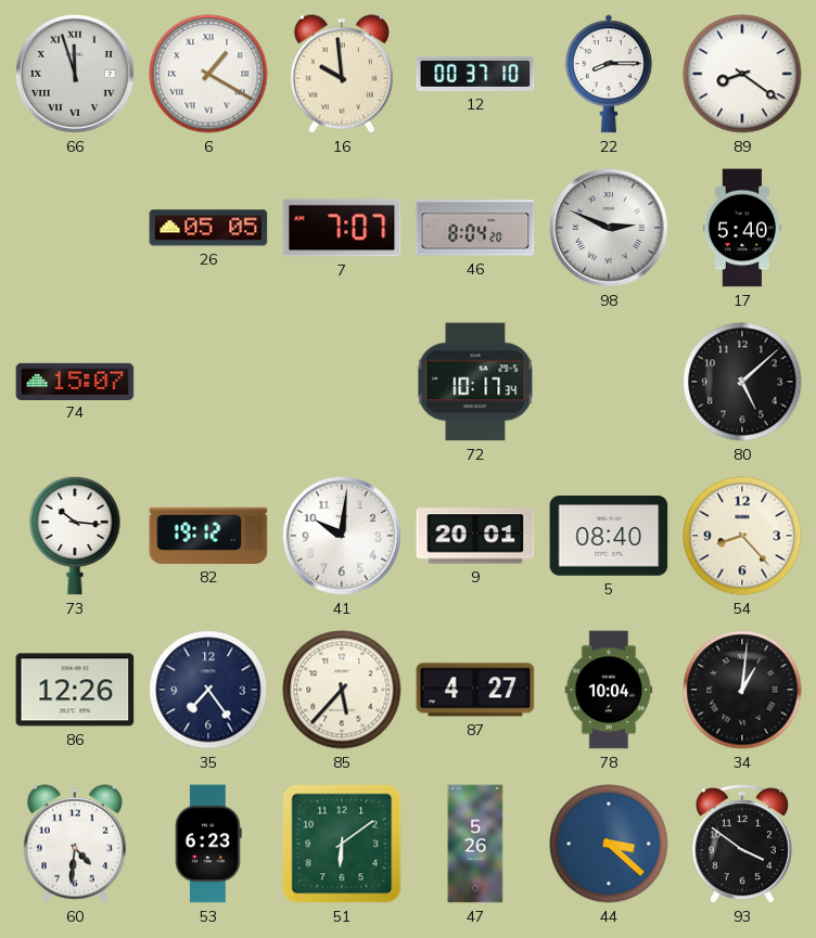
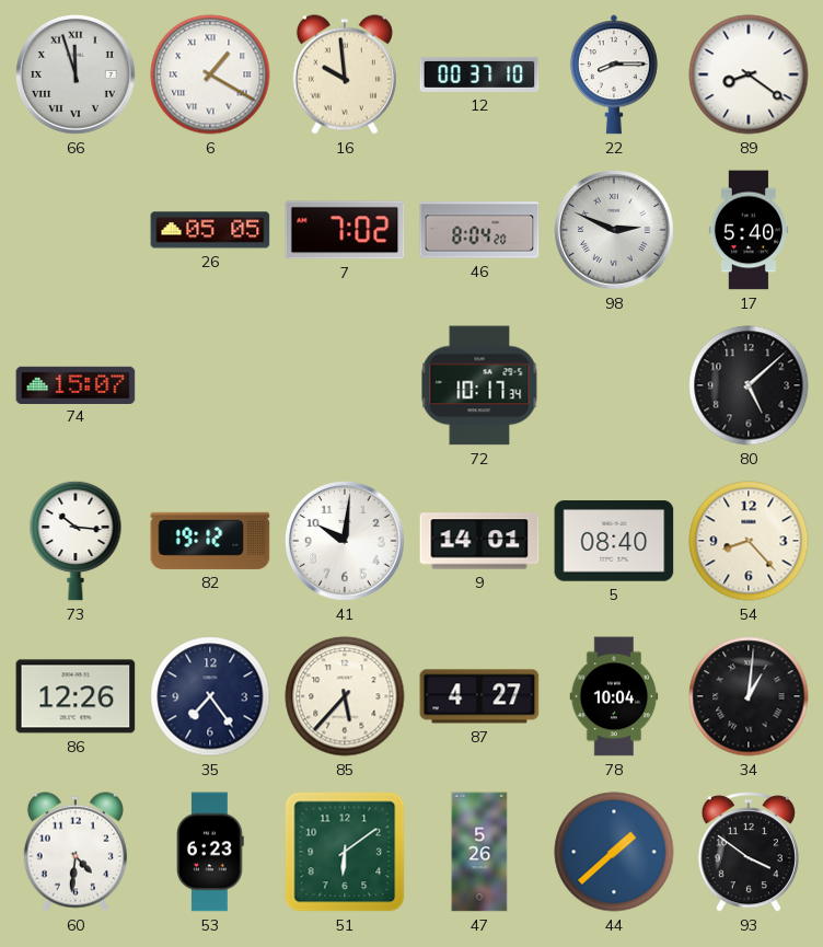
7: 7:07 -> 7:02
9: 20:01 -> 14:01
44: 3:22 -> 1:38
